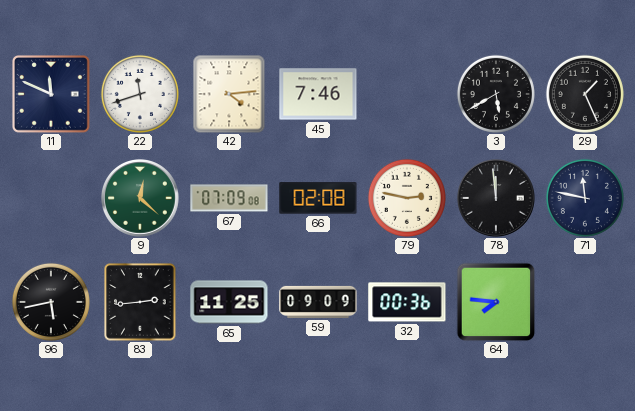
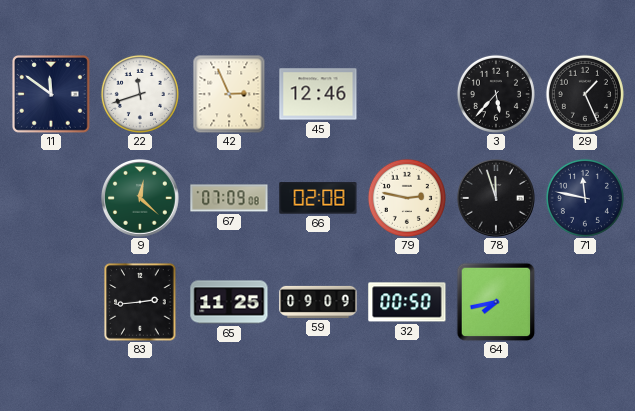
11: 11:49 -> 11:51
42: 4:14 -> 2:56
45: 7:46 -> 12:46
3: 5:40 -> 5:37
78: 11:59 -> 11:57
96: 5:43 -> none
32: 00:36 -> 00:50
64: 7:46 -> 7:43
